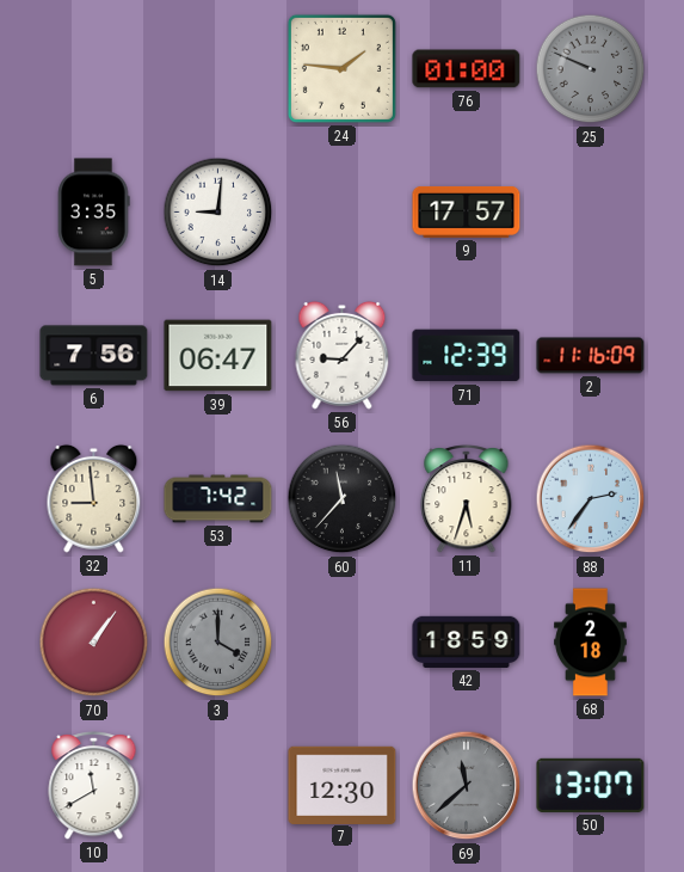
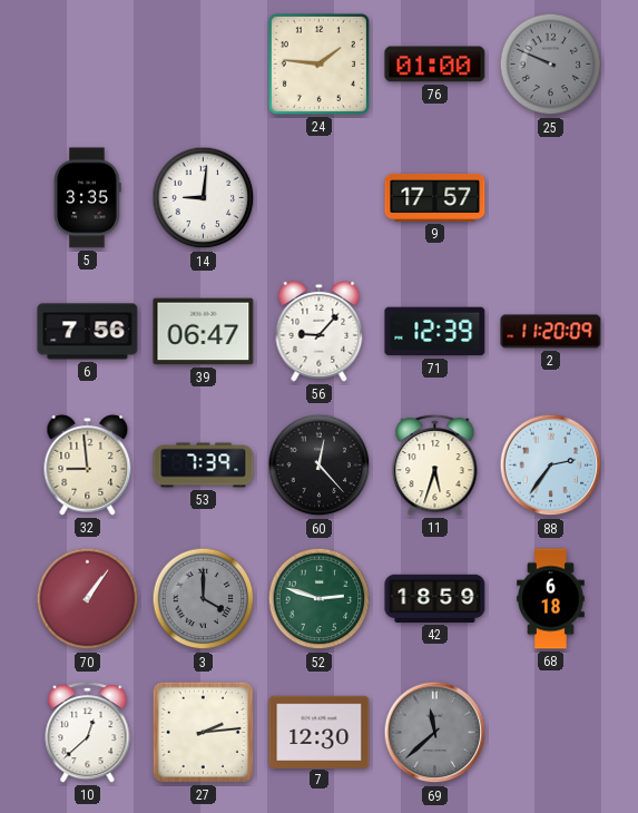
2: 11:16 -> 11:20
53: 7:42 -> 7:39
60: 11:37 -> 12:23
52: none -> 2:48
68: 2:18 -> 6:18
10: 11:40 -> 12:38
27: none -> 2:14
50: 13:07 -> none
